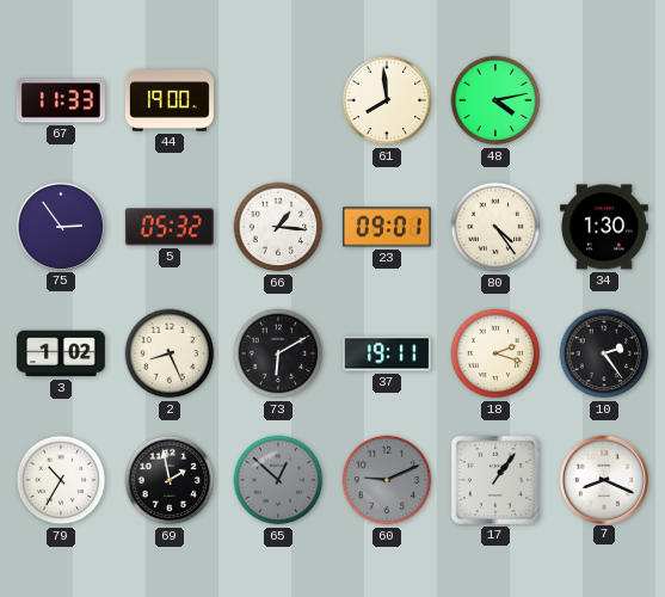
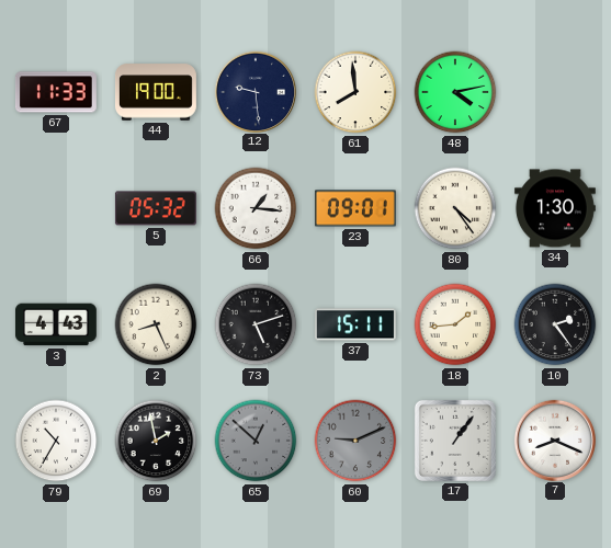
12: none -> 9:29
75: 2:54 -> none
3: 1:02 -> 4:43
73: 6:10 -> 5:12
37: 19:11 -> 15:11
18: 2:18 -> 1:44
